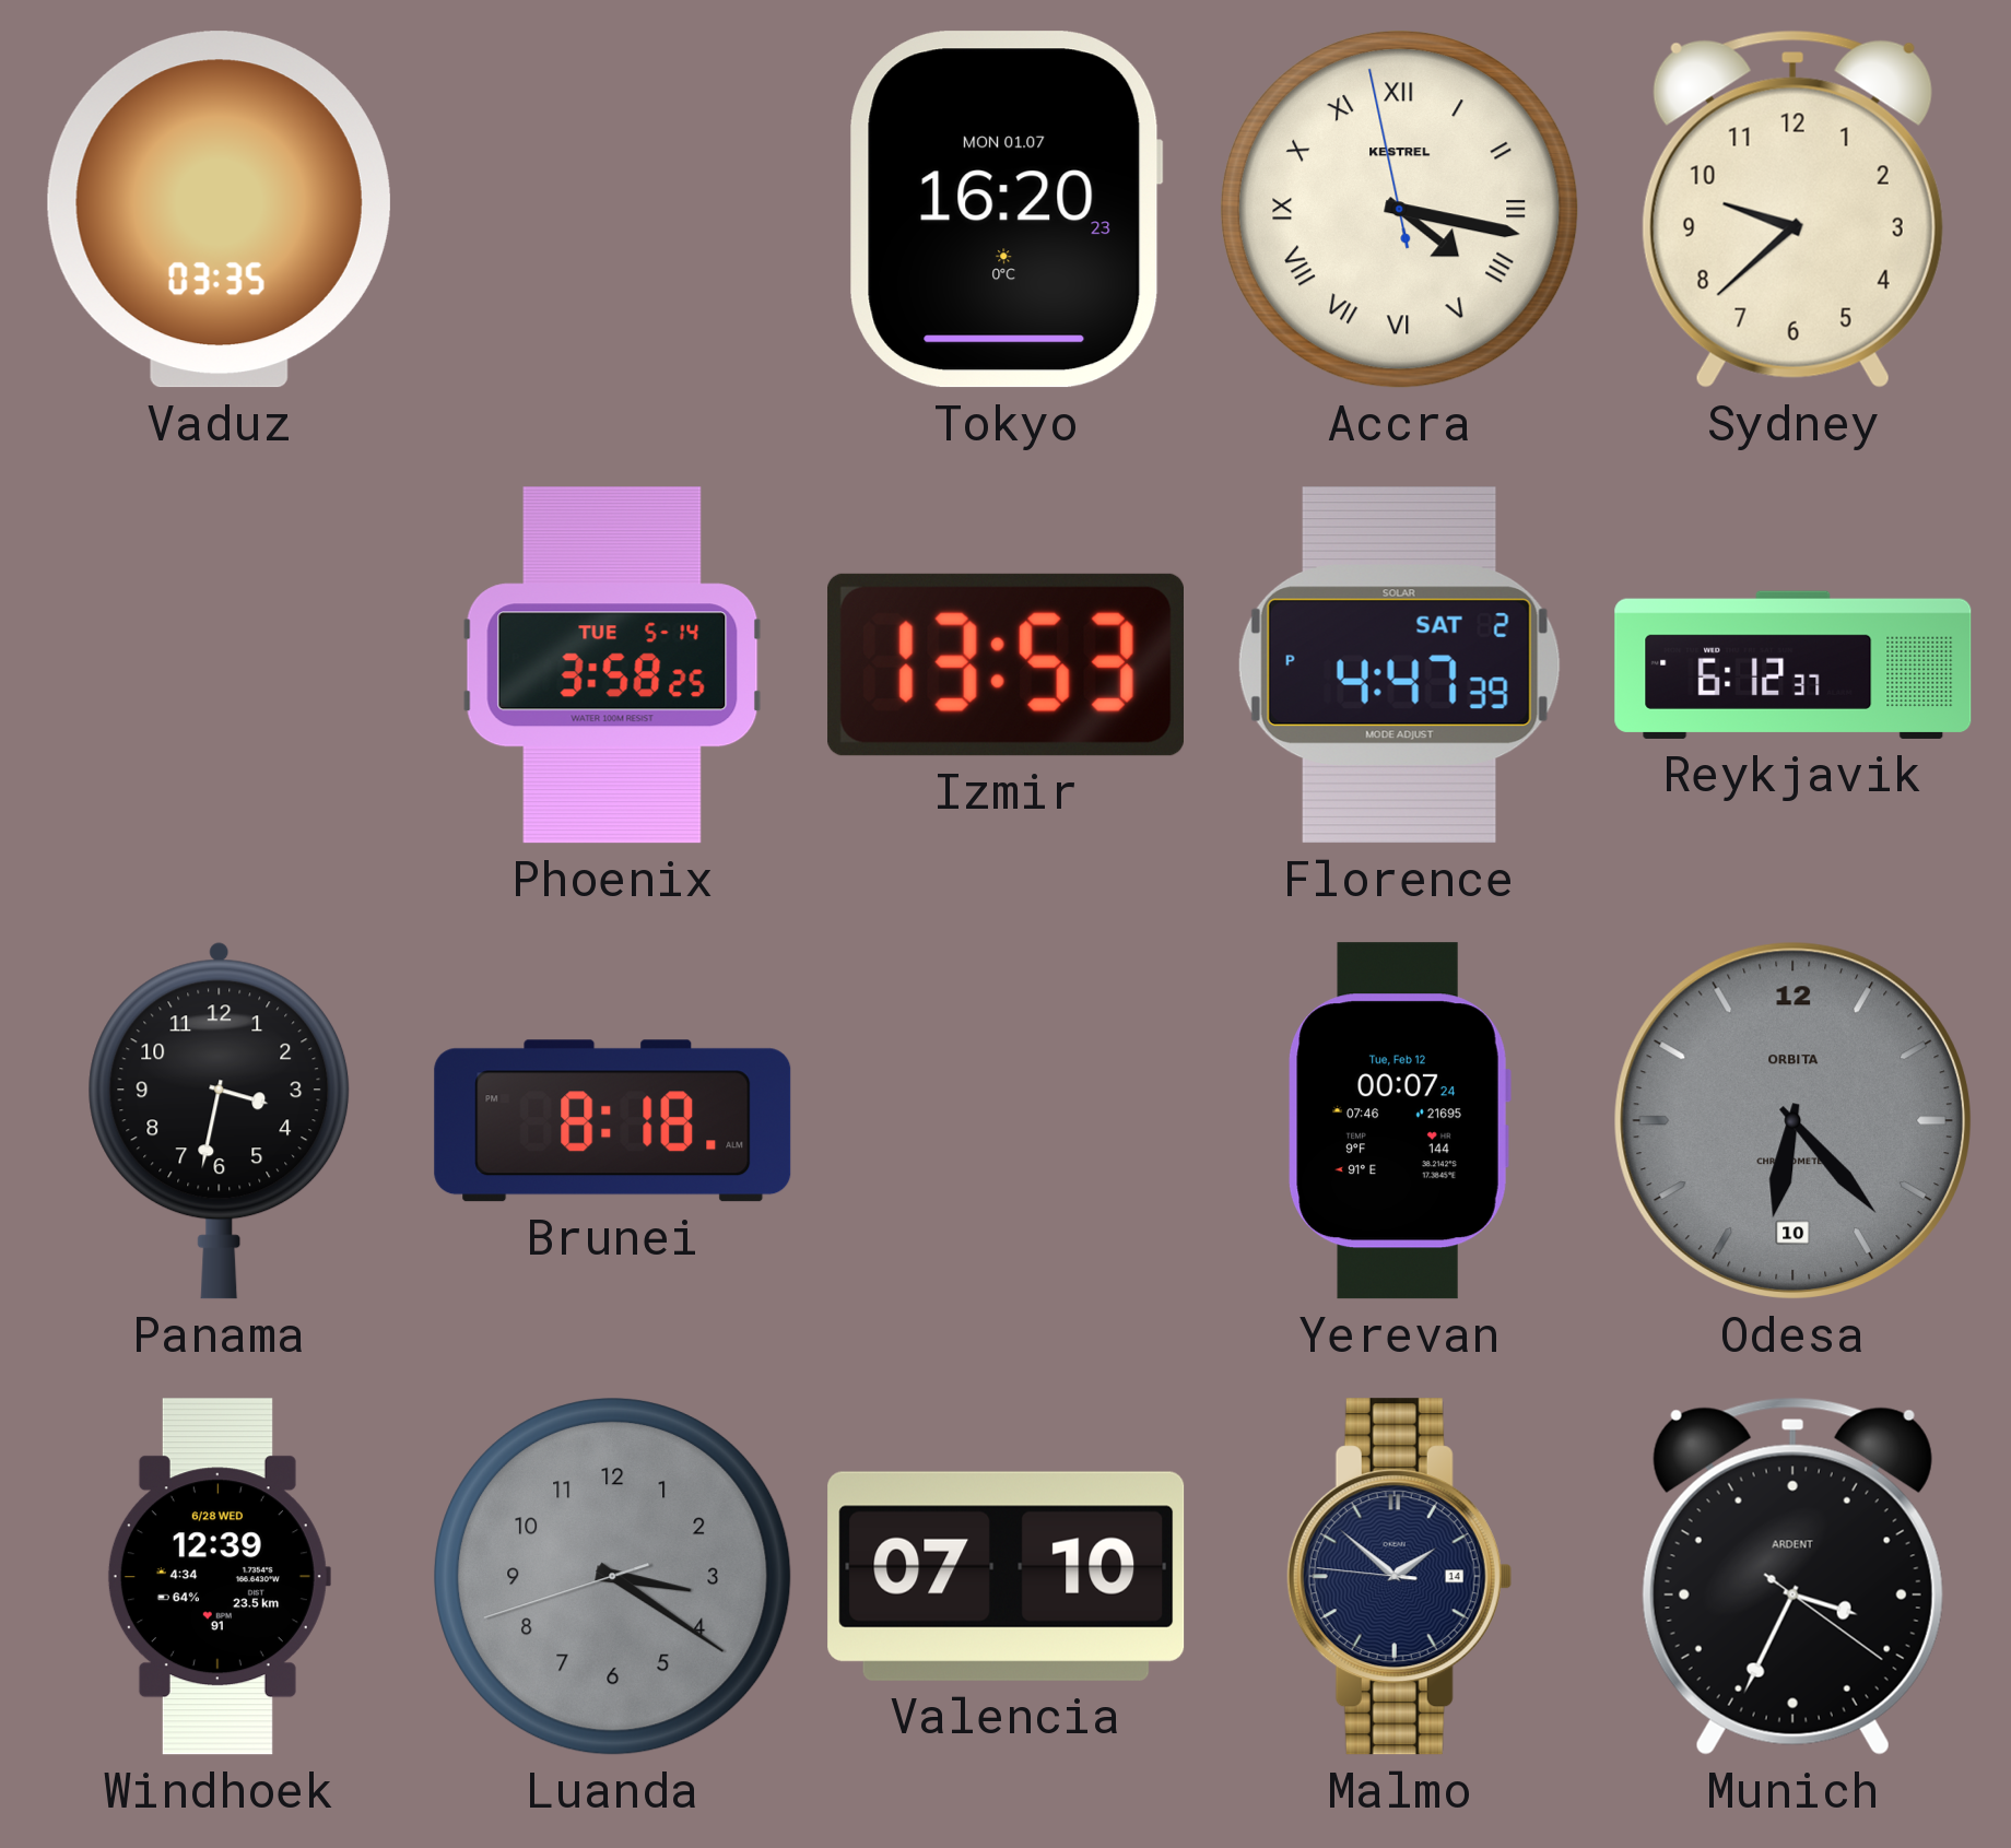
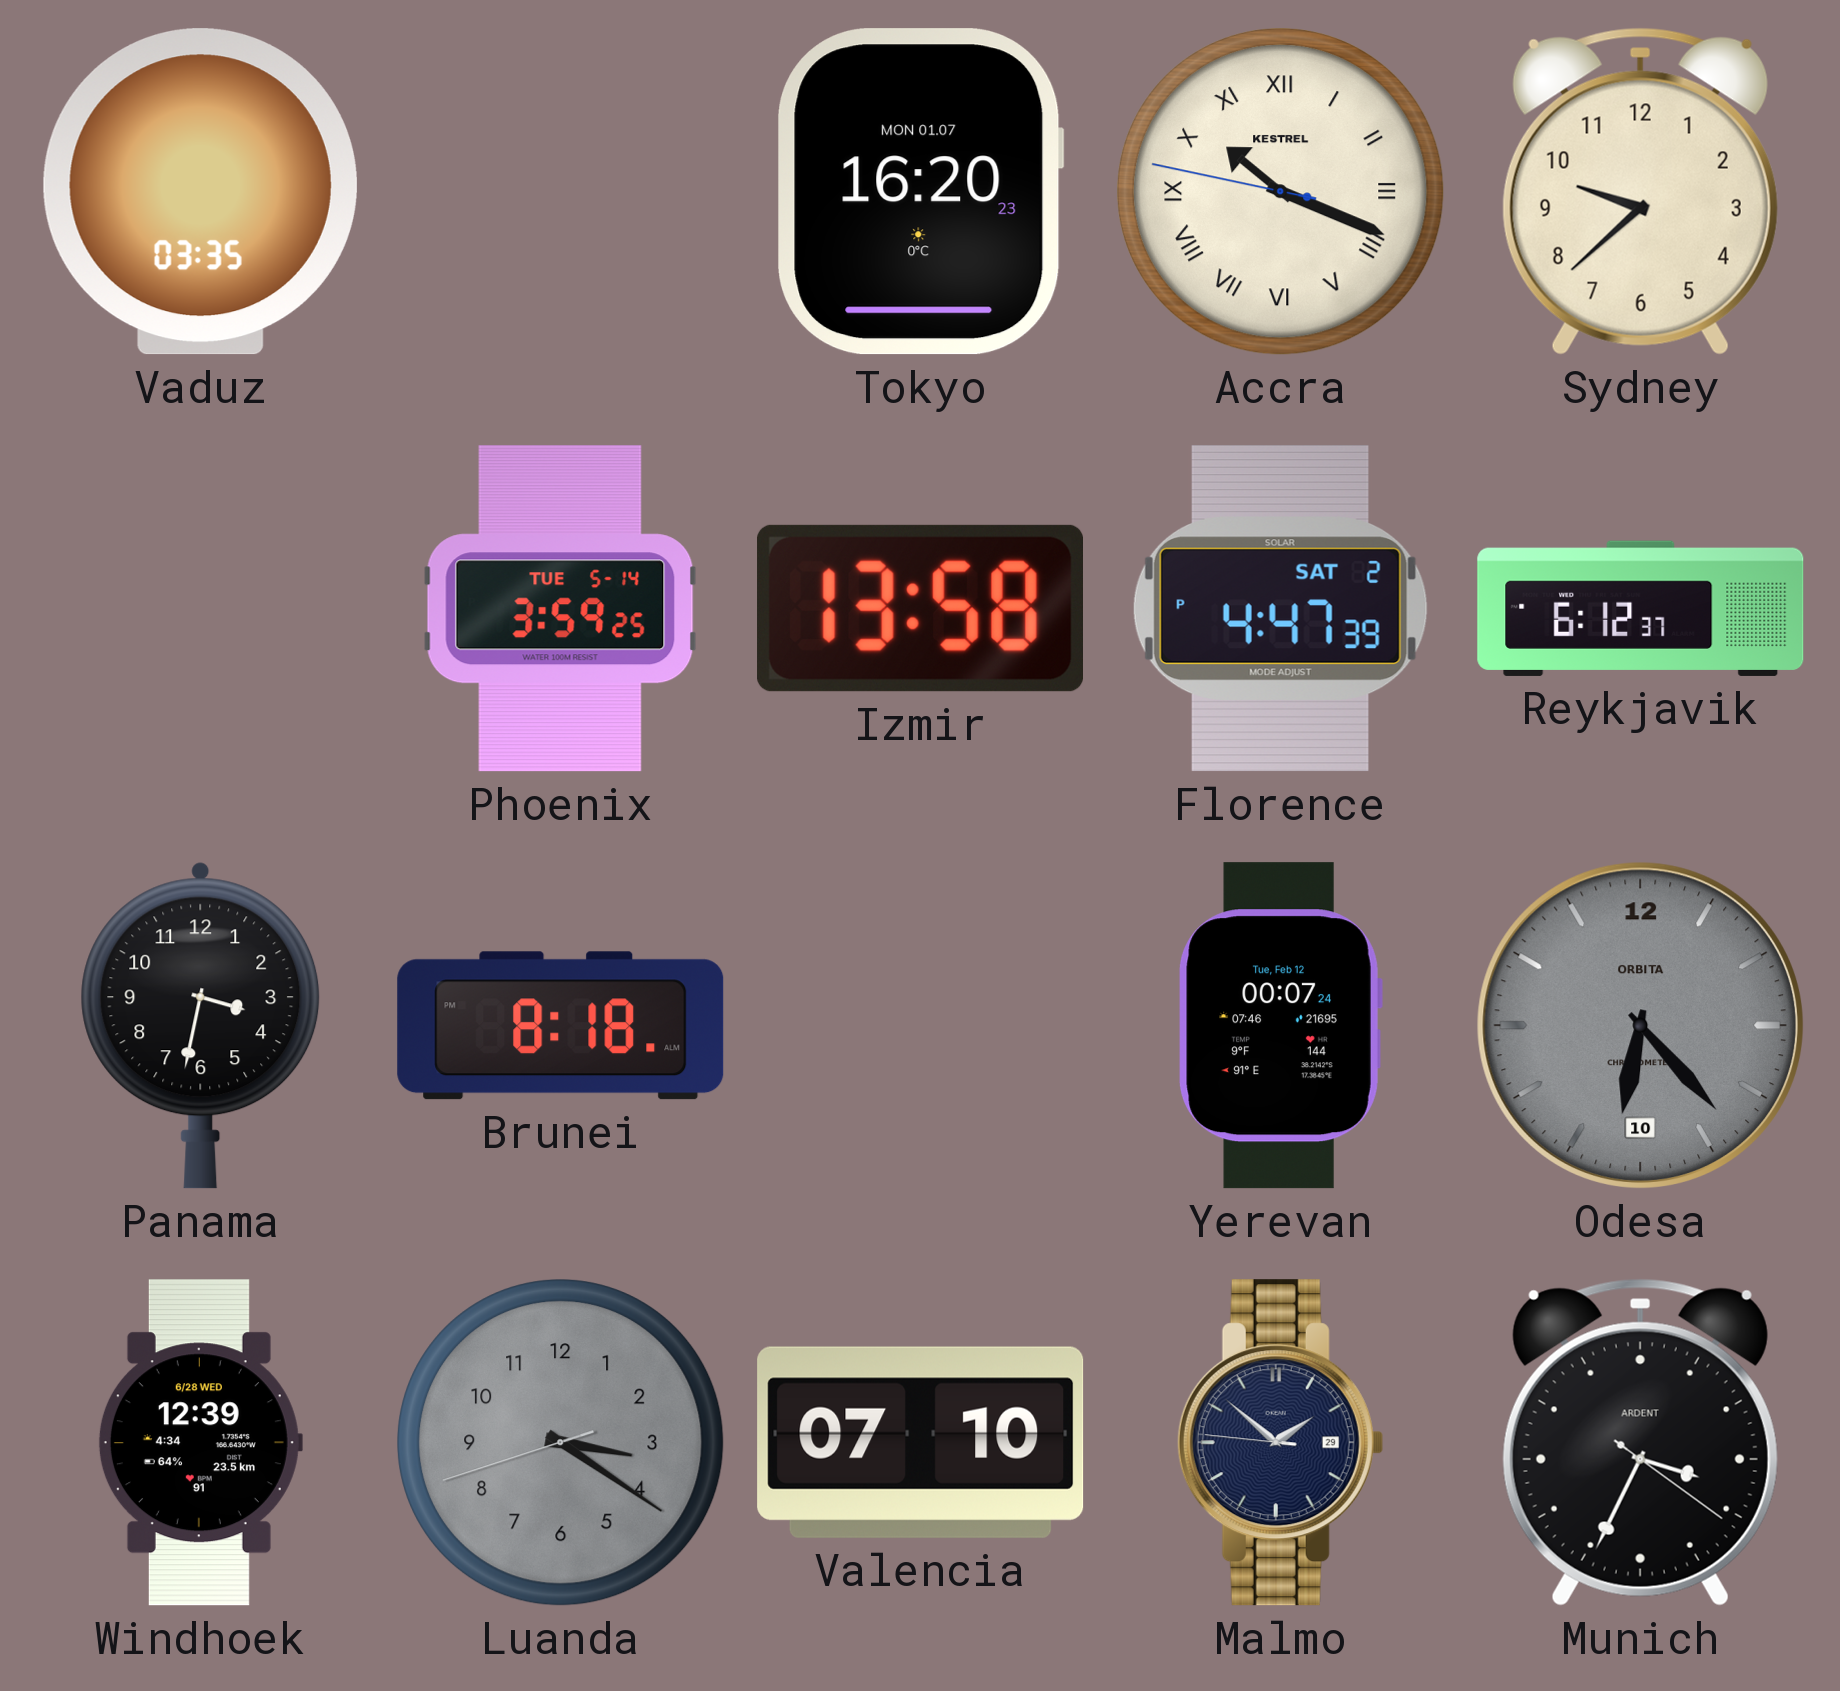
Accra: 4:16 -> 10:18
Phoenix: 3:58 -> 3:59
Izmir: 13:53 -> 13:58
Malmo date: 14 -> 29
